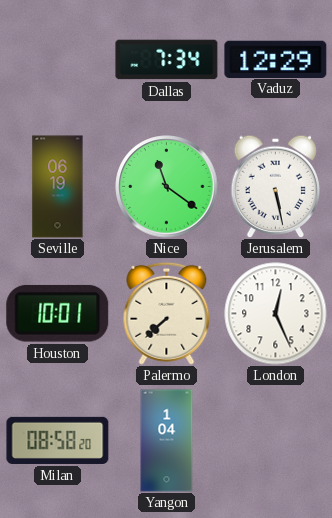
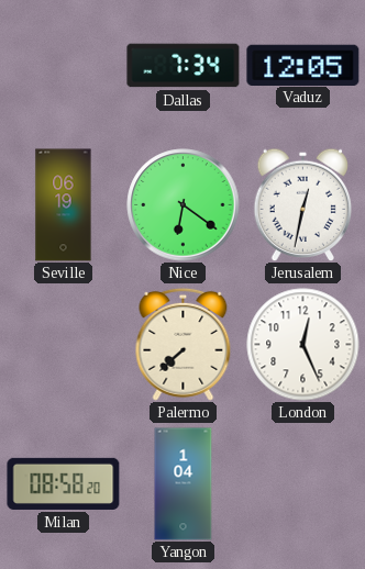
Vaduz: 12:29 -> 12:05
Nice: 11:21 -> 6:21
Jerusalem: 5:28 -> 12:32
Houston: 10:01 -> none
